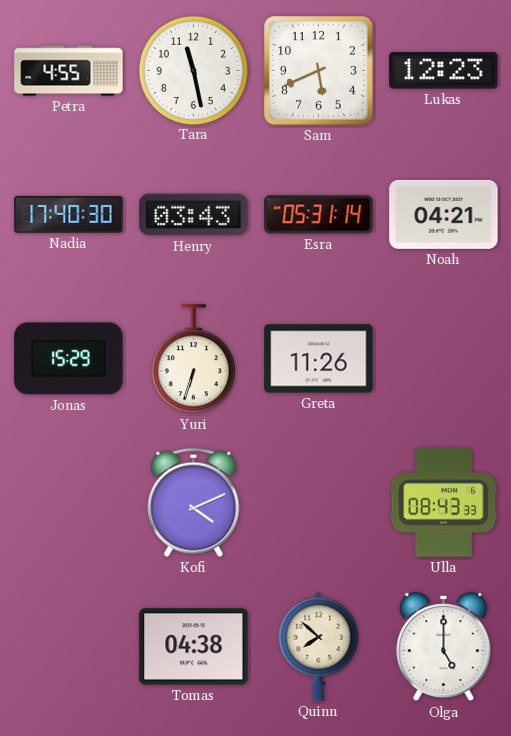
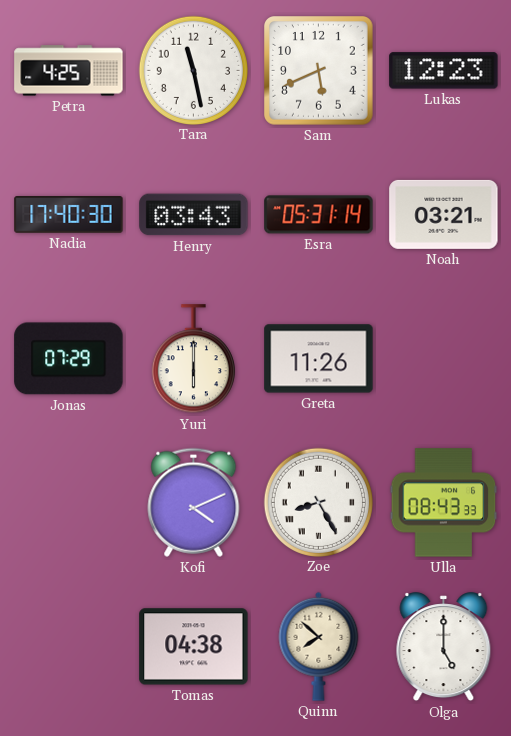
Petra: 4:55 -> 4:25
Noah: 04:21 -> 03:21
Jonas: 15:29 -> 07:29
Yuri: 6:33 -> 6:00
Zoe: none -> 8:25
